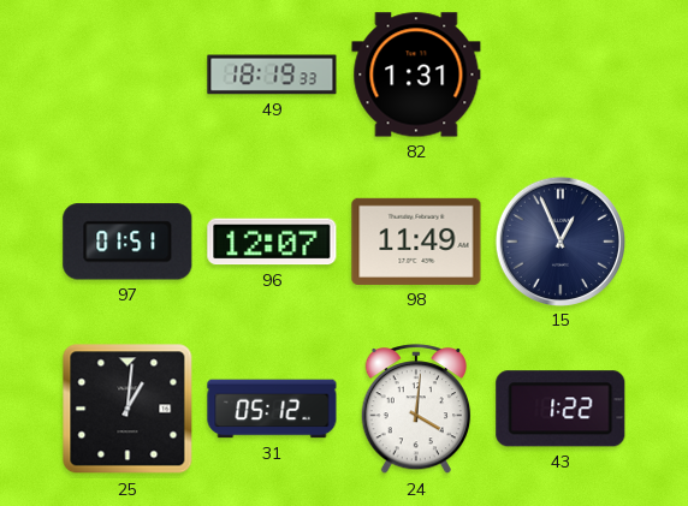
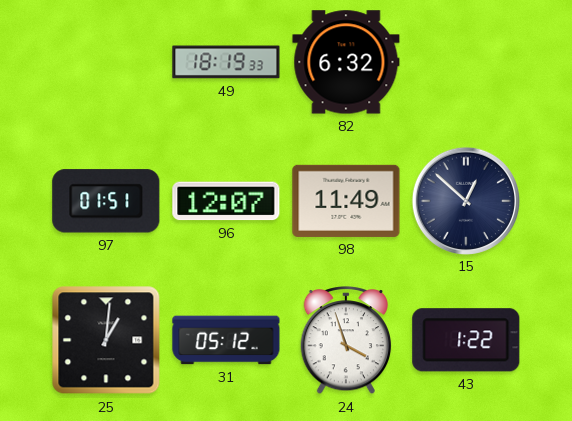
82: 1:31 -> 6:32
15: 12:56 -> 12:52
24: 4:01 -> 3:57
